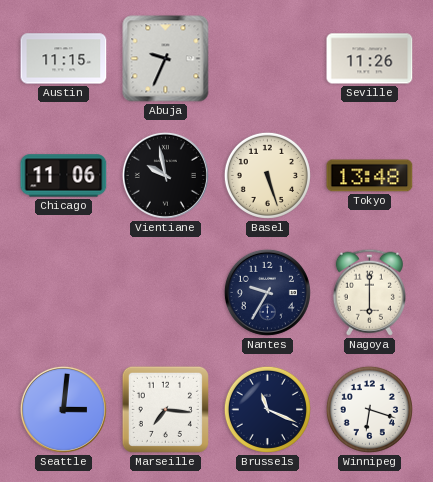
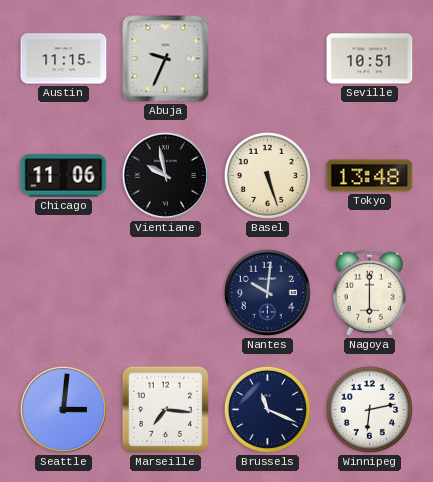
Seville: 11:26 -> 10:51
Nantes: 9:35 -> 10:01
Winnipeg: 6:18 -> 6:13
